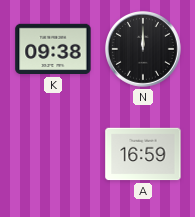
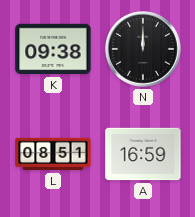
L: none -> 08:51
